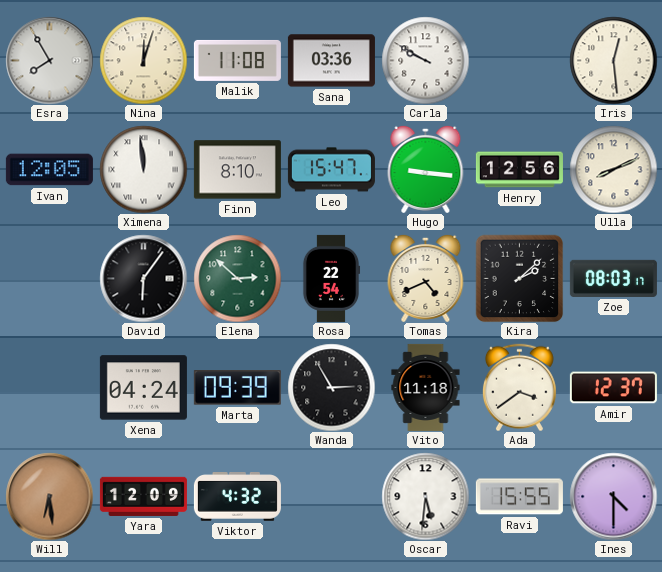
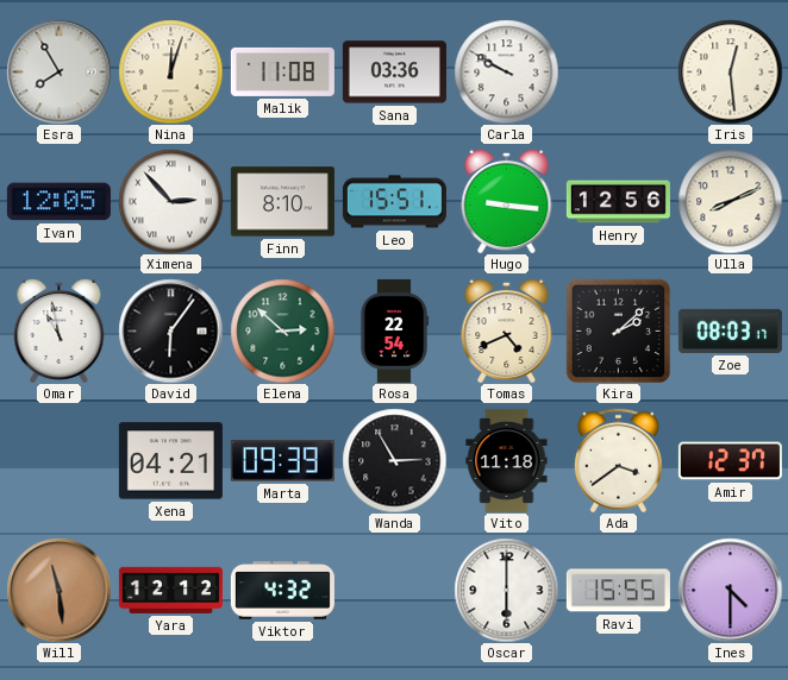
Ximena: 11:59 -> 2:53
Leo: 15:47 -> 15:51
Omar: none -> 10:58
Xena: 04:24 -> 04:21
Will: 6:29 -> 11:29
Yara: 12:09 -> 12:12
Oscar: 5:31 -> 6:00
